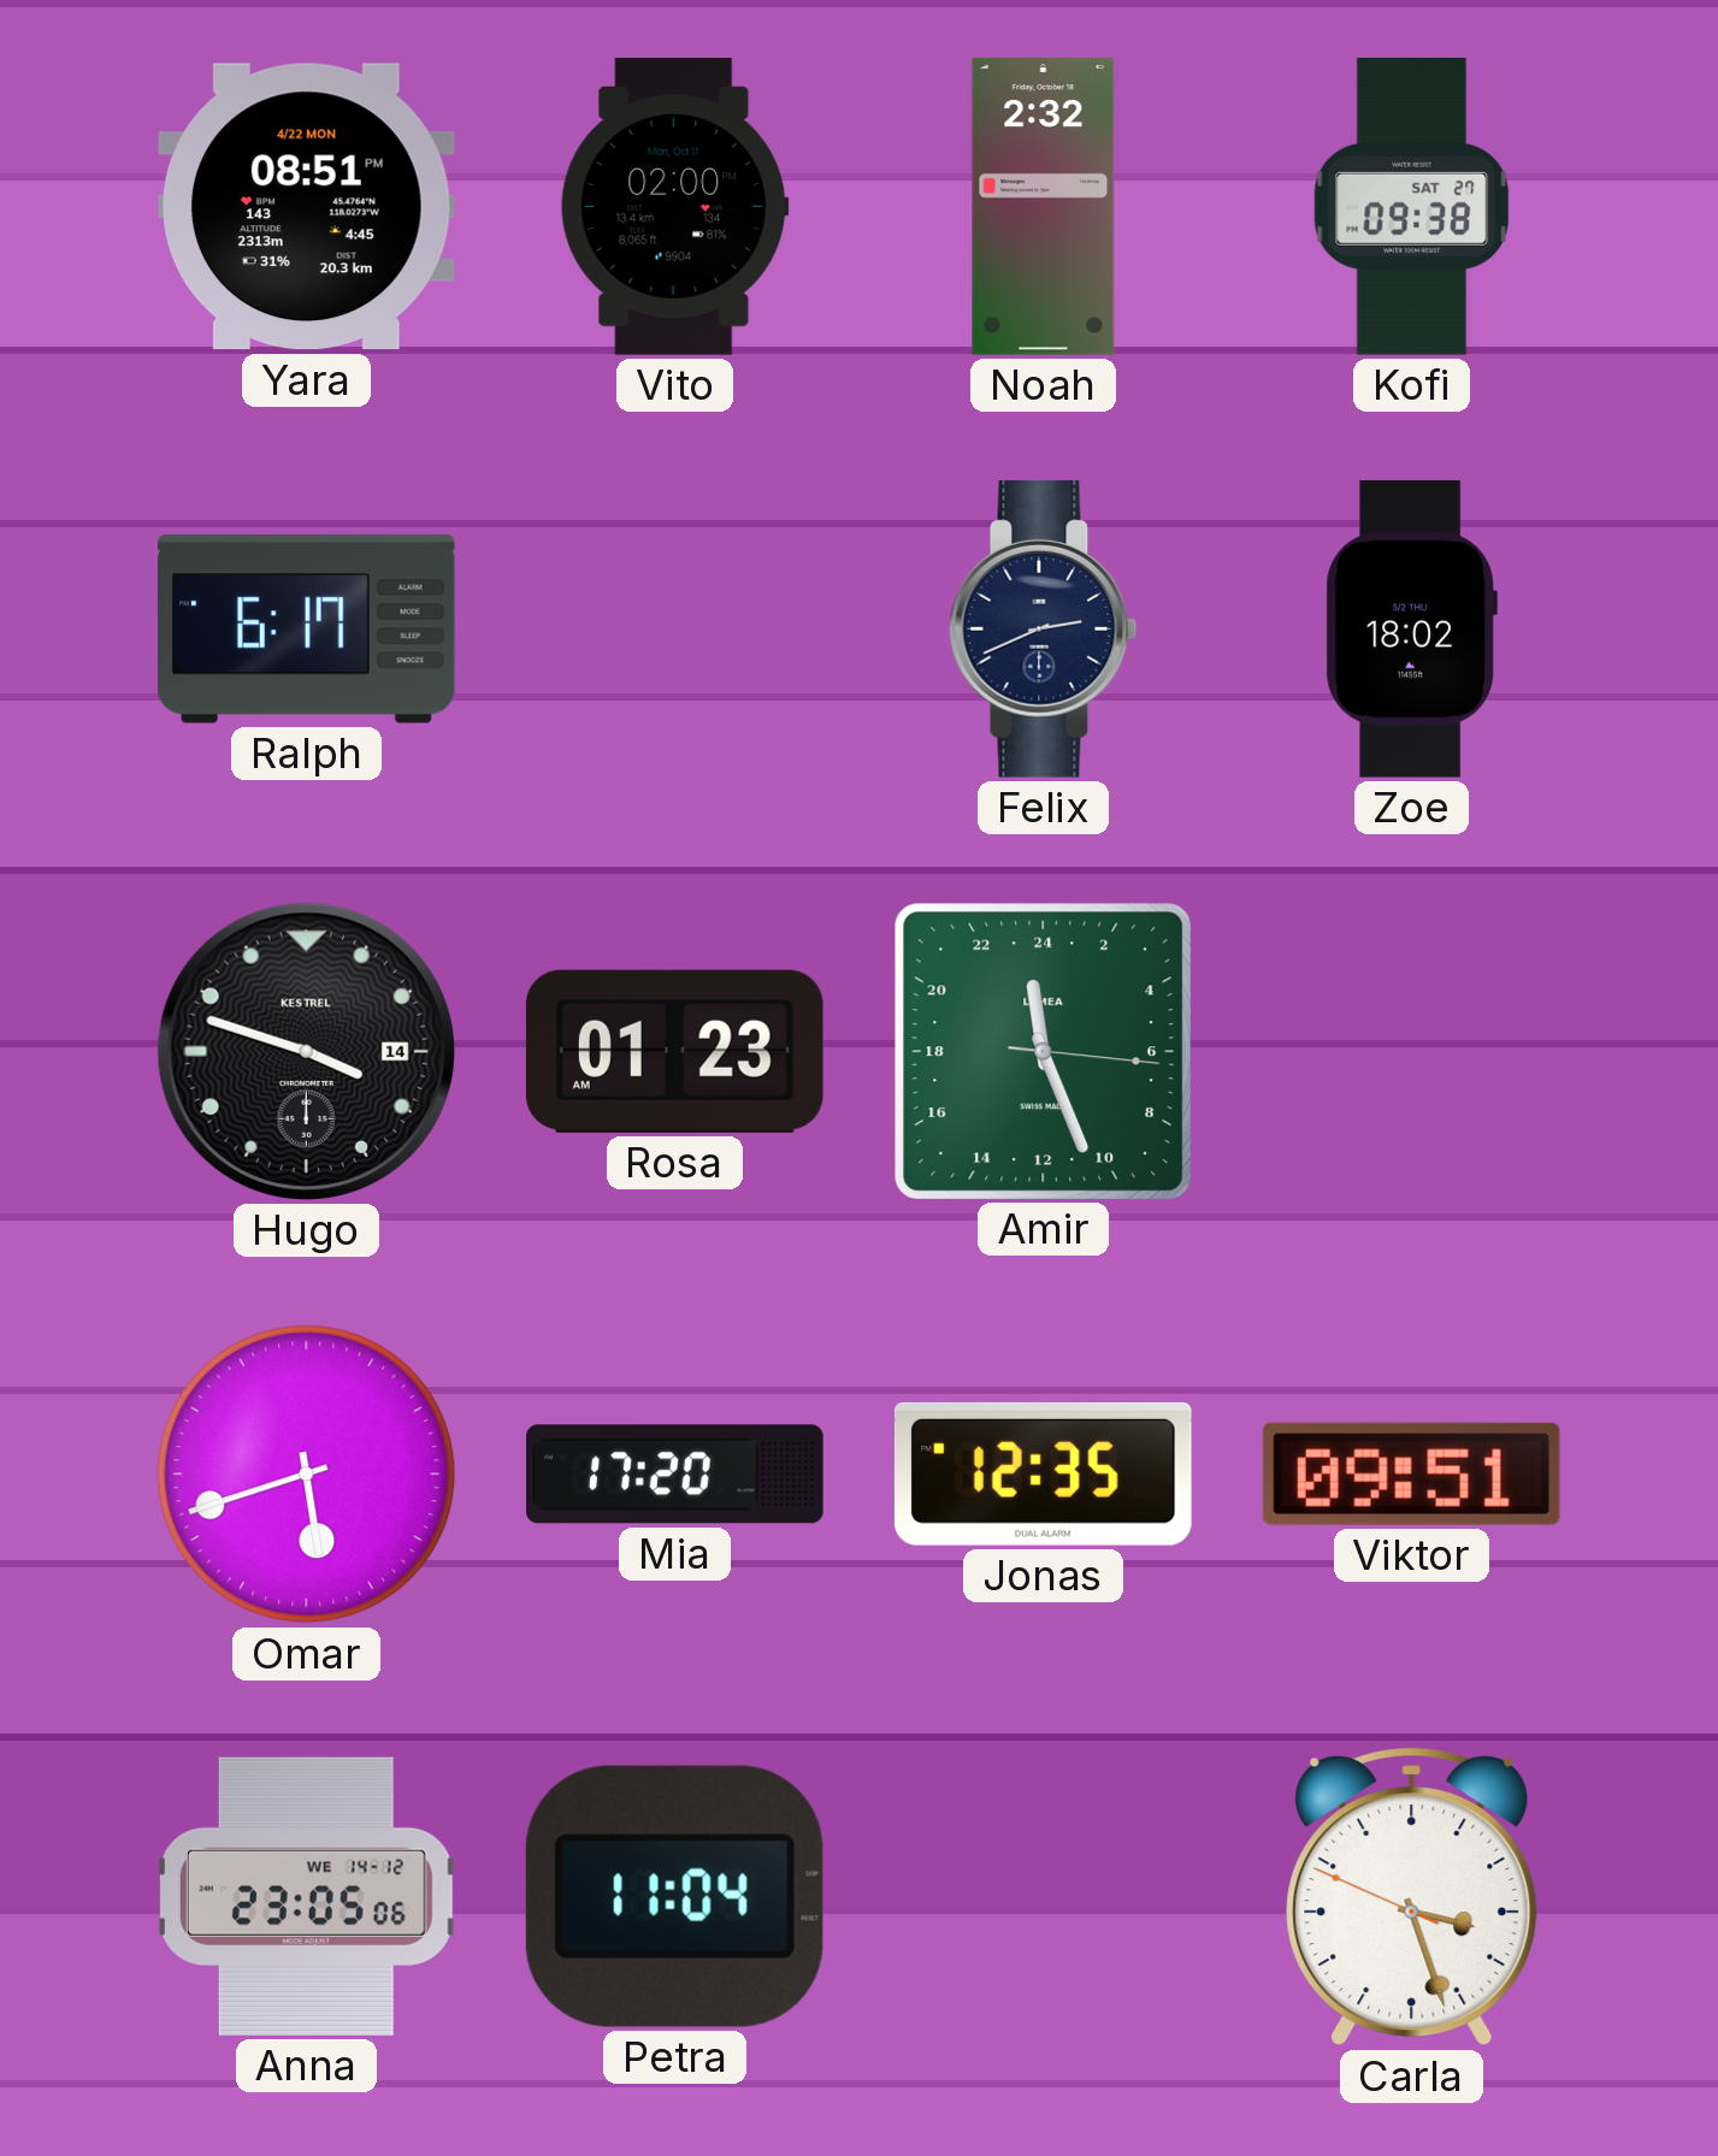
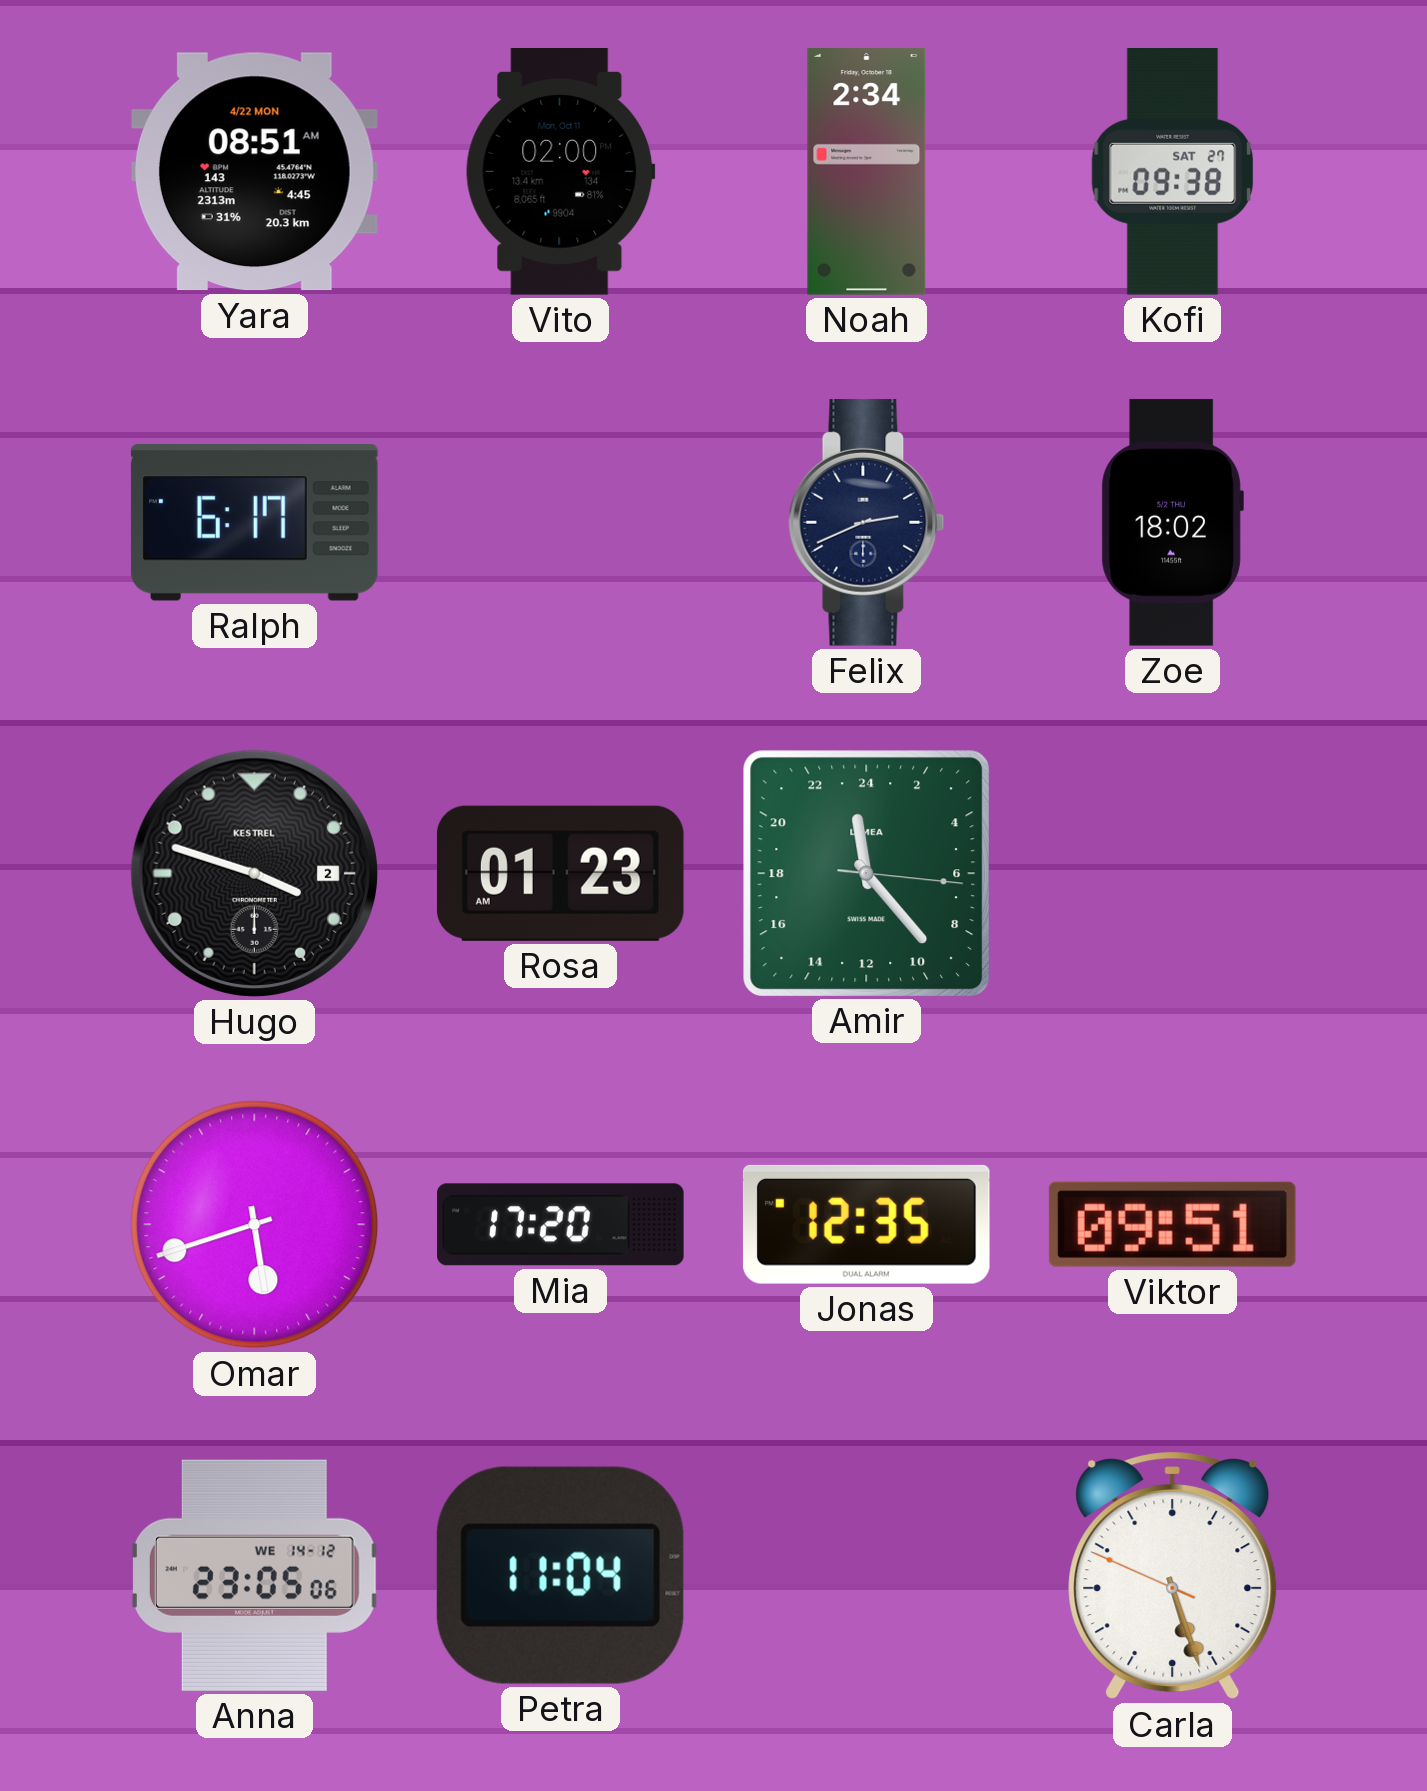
Yara: 08:51 PM -> 08:51 AM
Noah: 2:32 -> 2:34
Hugo date: 14 -> 2
Amir: 23:26 -> 23:23
Carla: 3:26 -> 5:26
